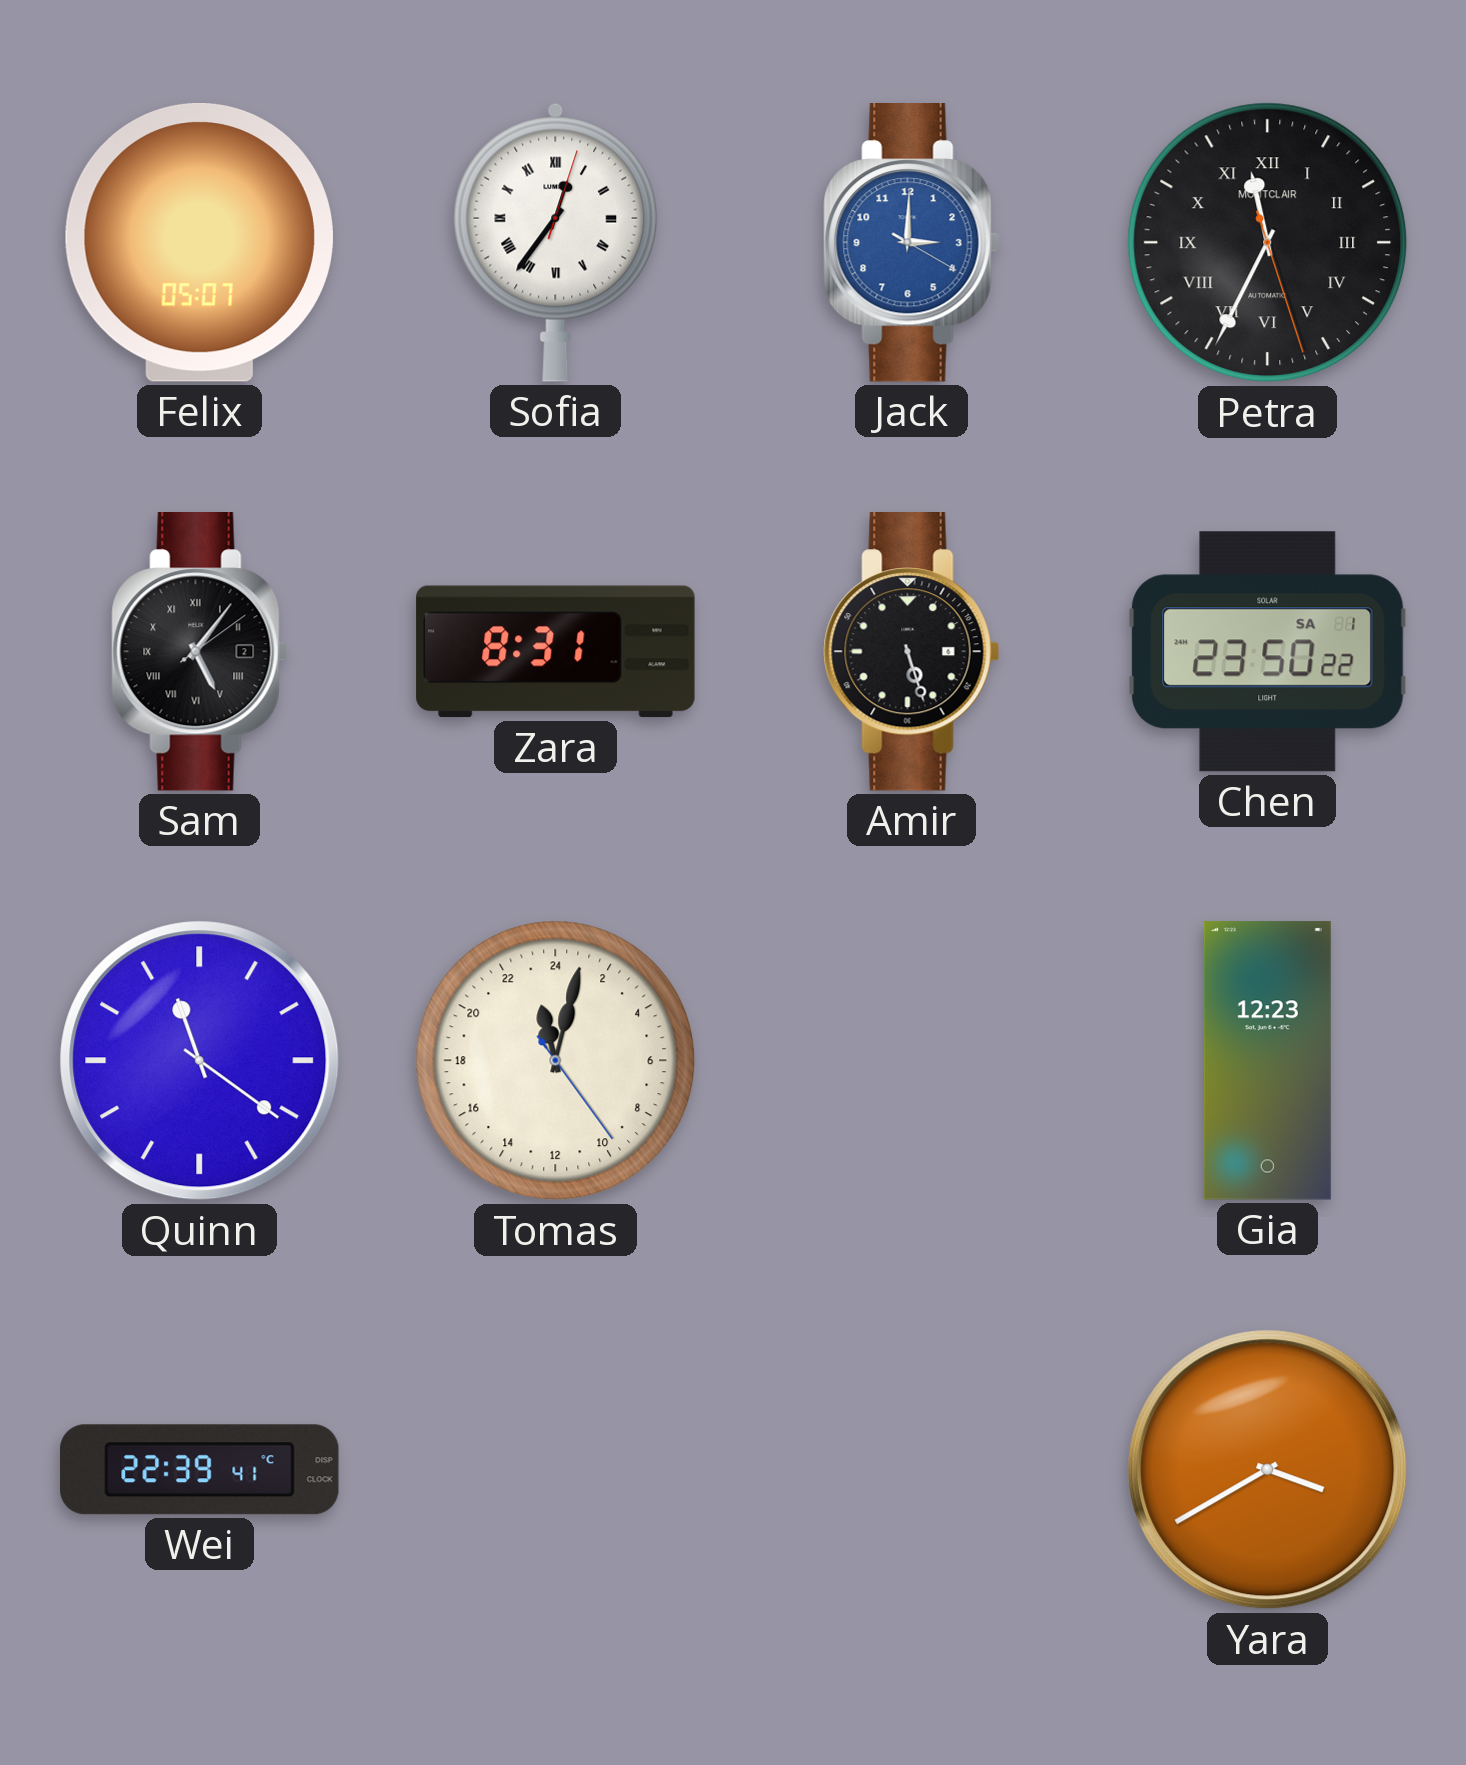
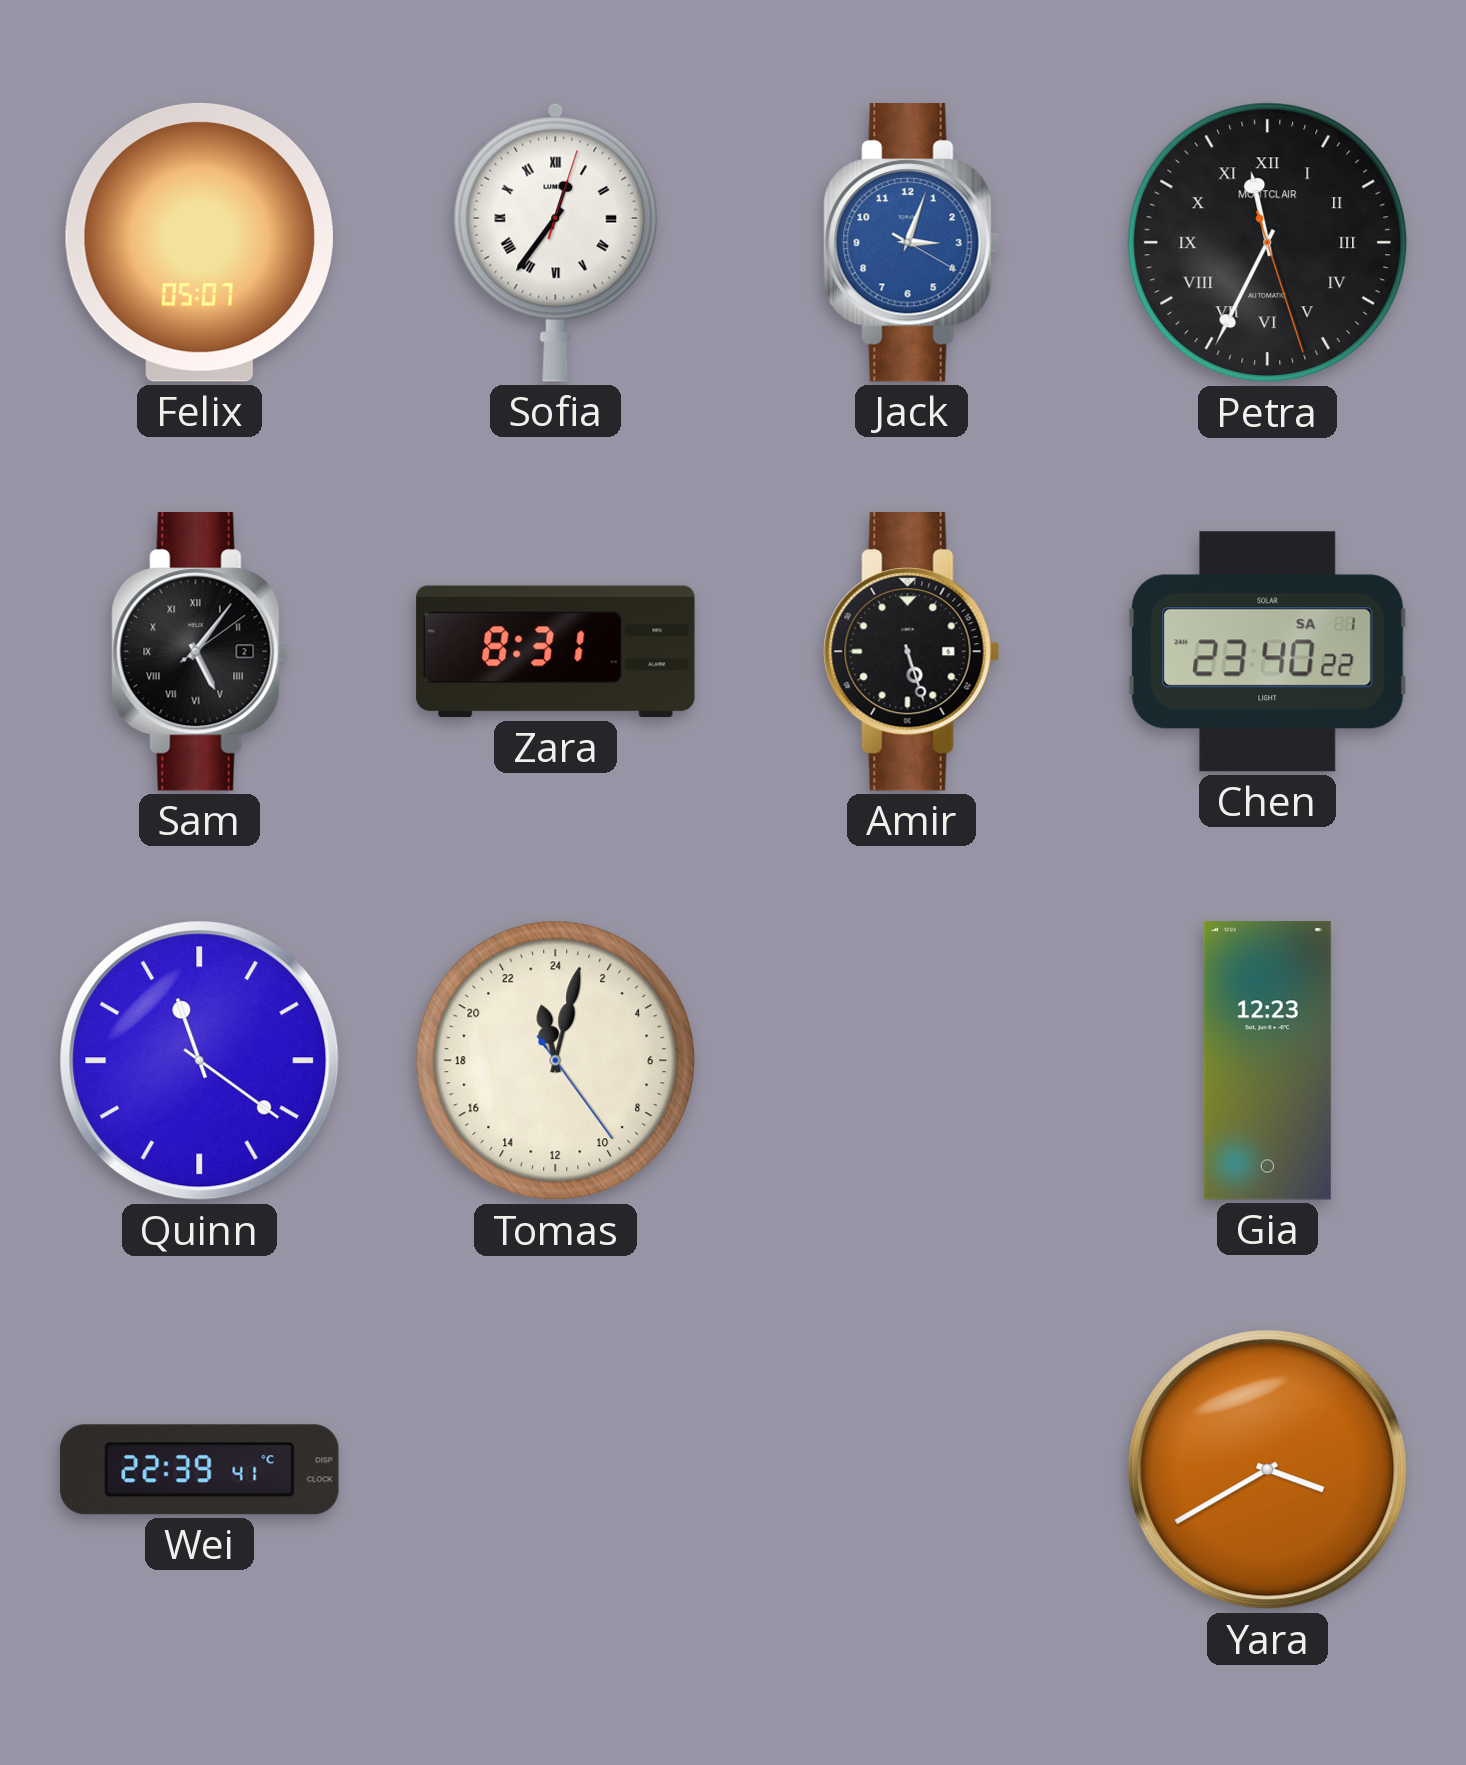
Jack: 3:00 -> 3:03
Chen: 23:50 -> 23:40
